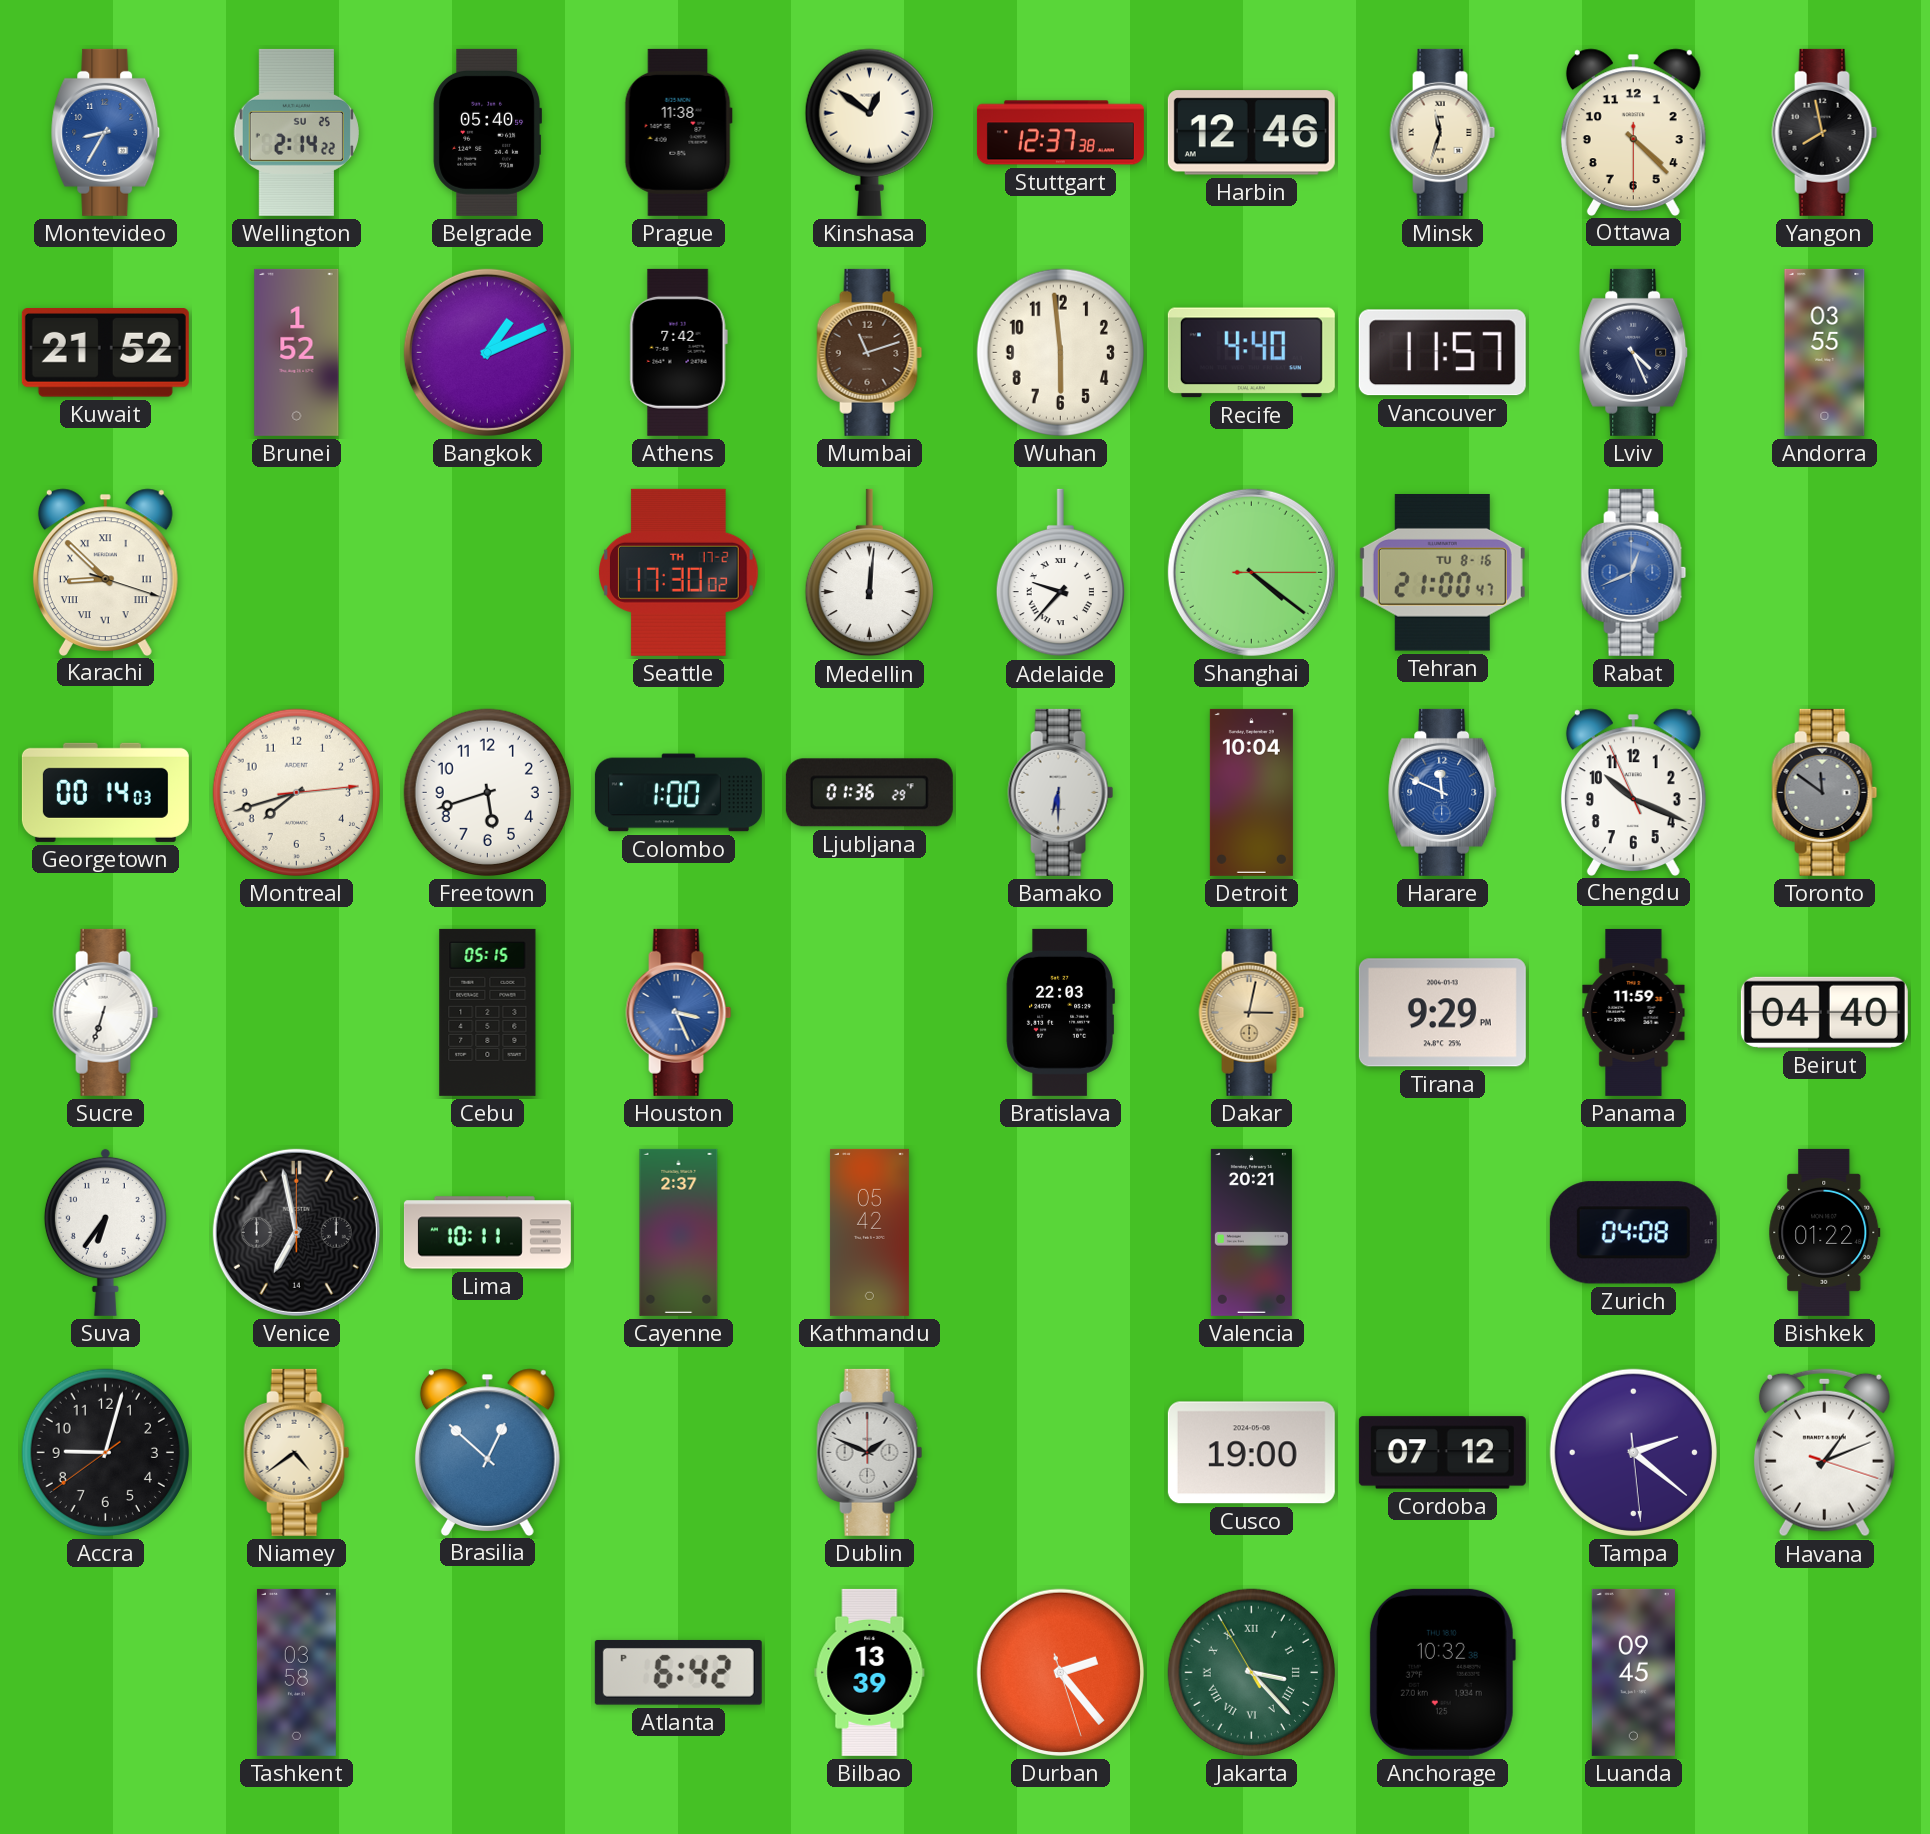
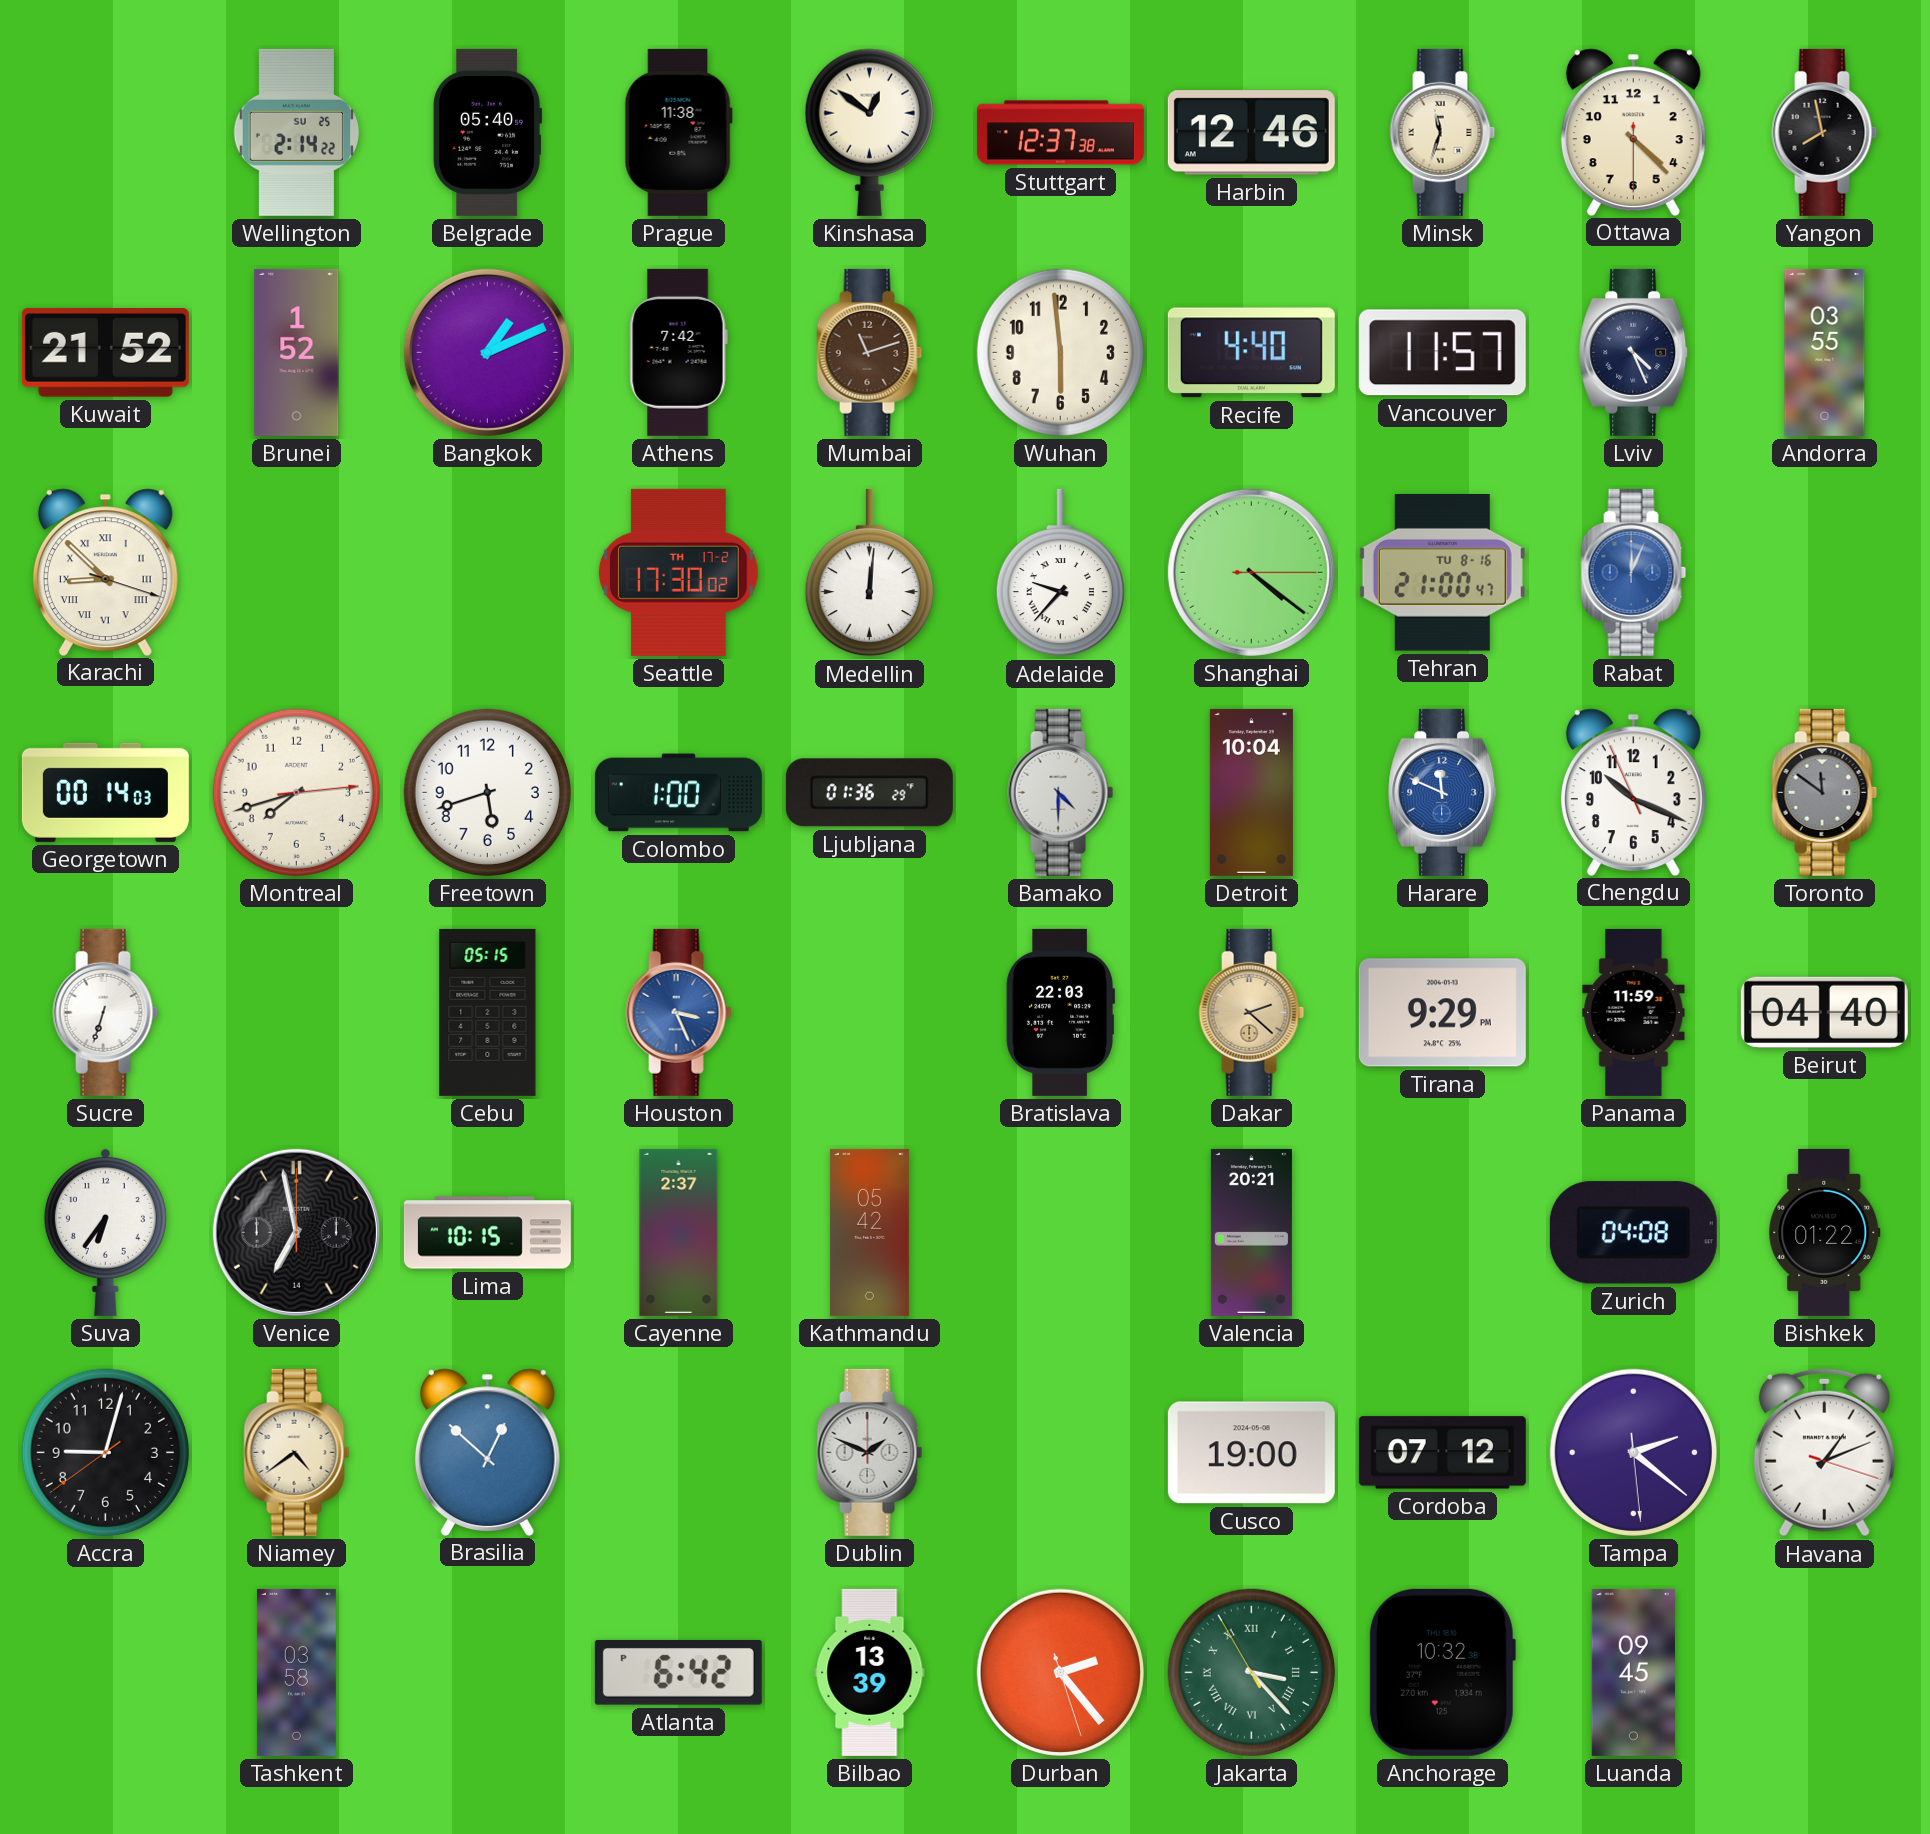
Montevideo: 8:35 -> none
Rabat: 12:41 -> 12:04
Bamako: 6:30 -> 4:30
Dakar: 3:02 -> 2:22
Lima: 10:11 -> 10:15
